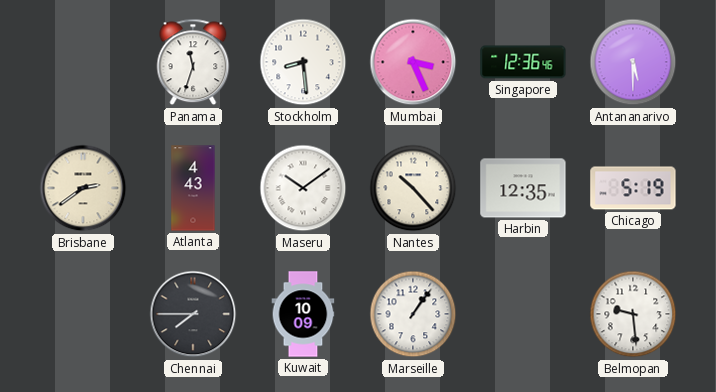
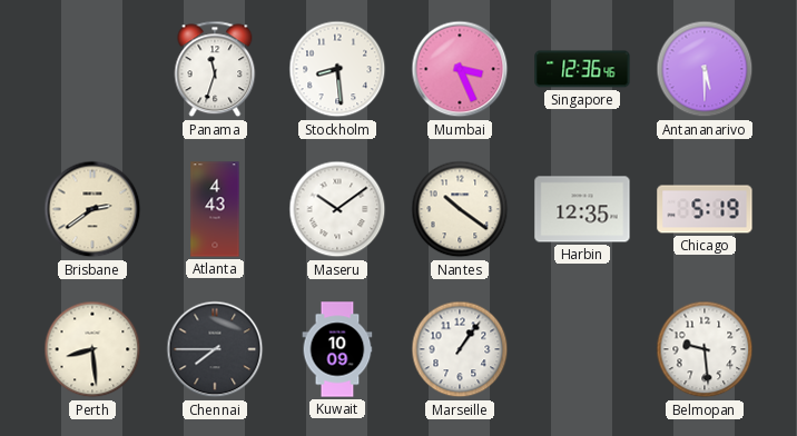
Nantes: 10:23 -> 10:21
Perth: none -> 8:29
